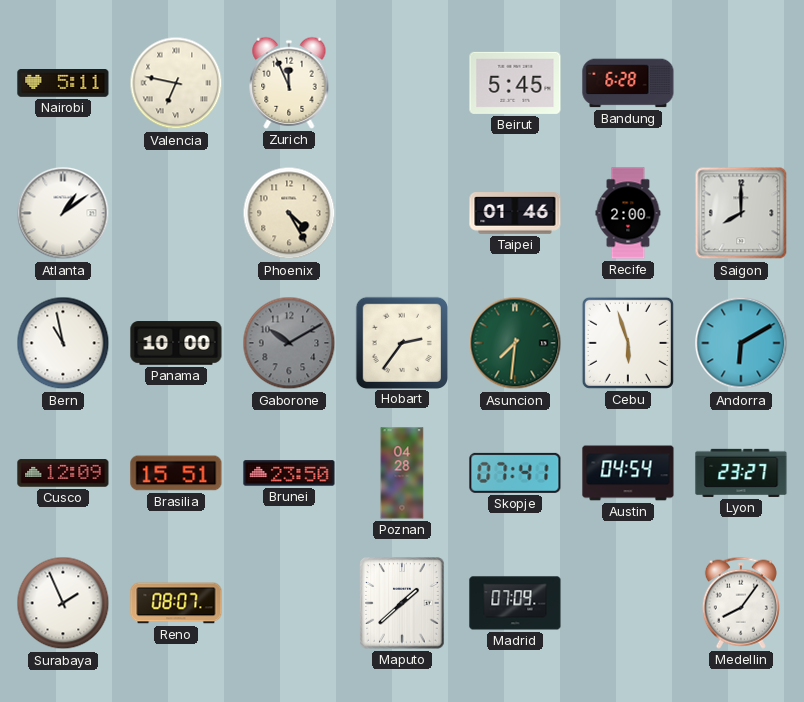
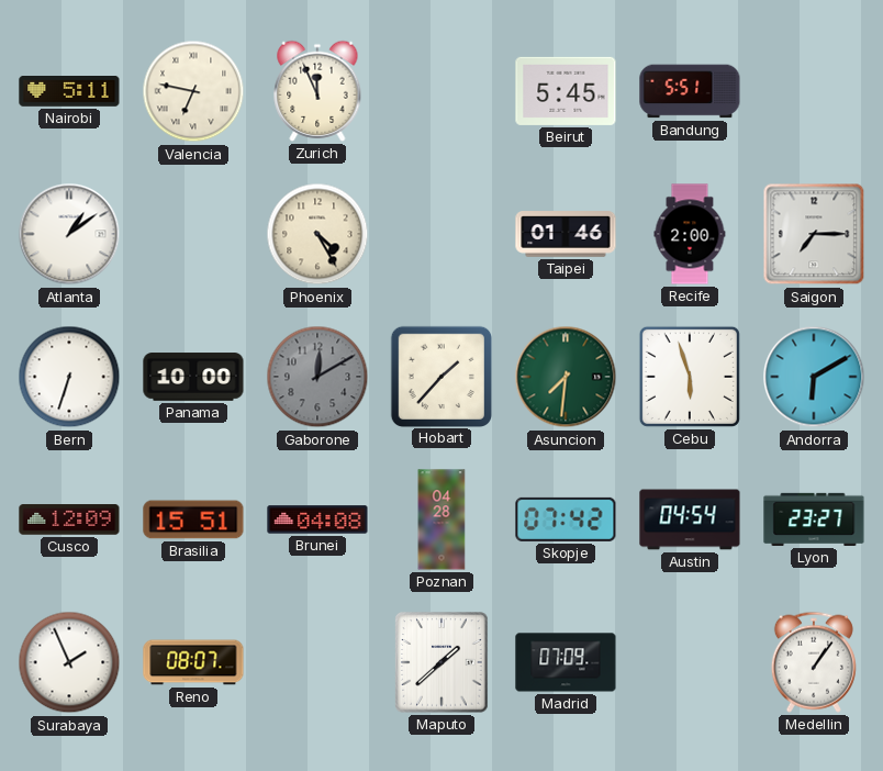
Bandung: 6:28 -> 5:51
Saigon: 8:00 -> 7:15
Bern: 10:58 -> 6:33
Gaborone: 10:10 -> 12:10
Hobart: 2:36 -> 1:37
Brunei: 23:50 -> 04:08
Skopje: 07:41 -> 07:42
Medellin: 8:06 -> 1:06
